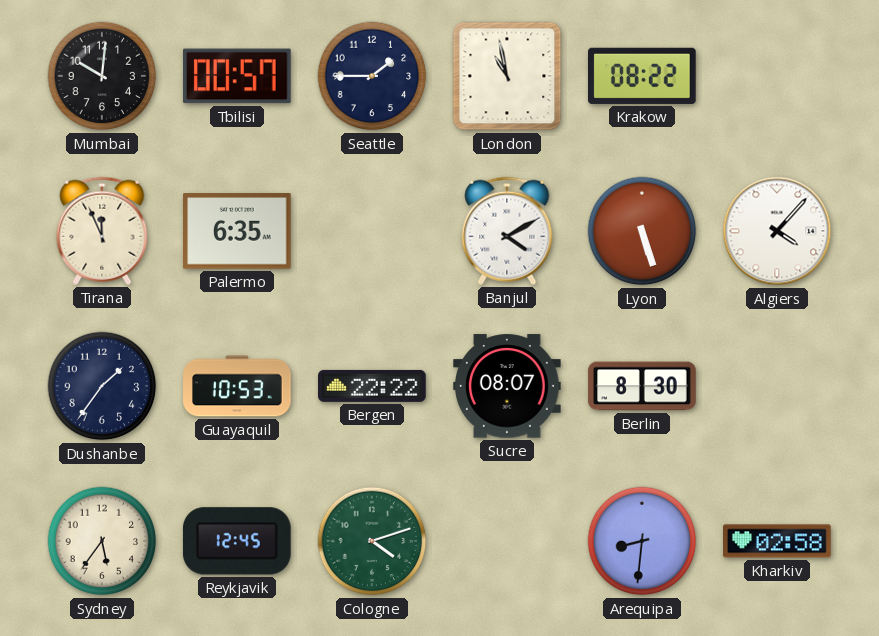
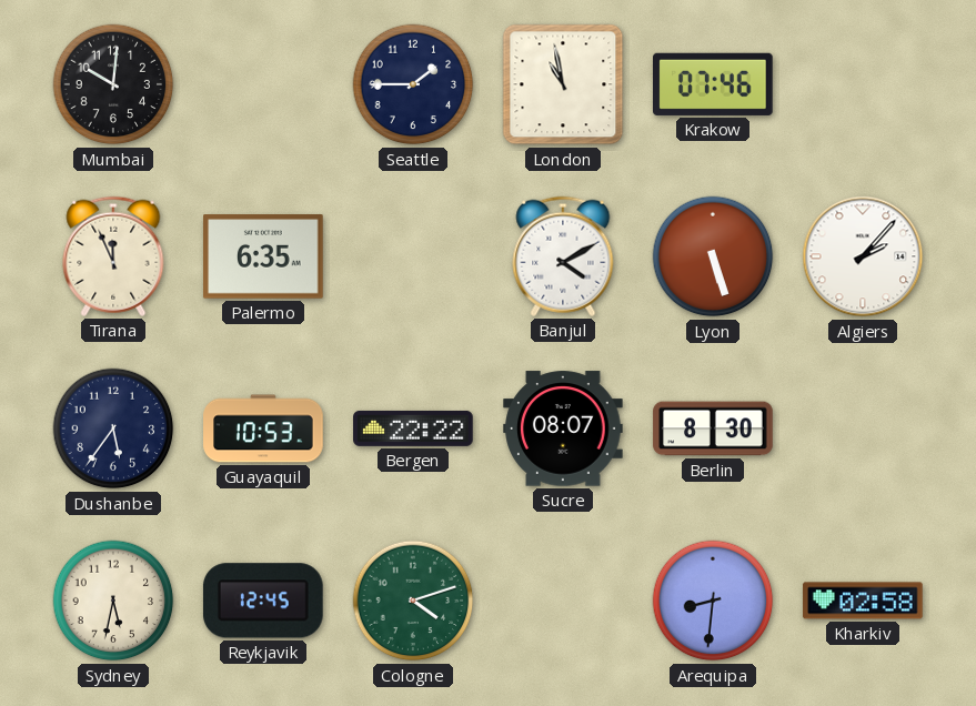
Tbilisi: 00:57 -> none
Krakow: 08:22 -> 07:46
Algiers: 4:07 -> 2:07
Dushanbe: 1:36 -> 5:36
Sydney: 5:36 -> 5:32
